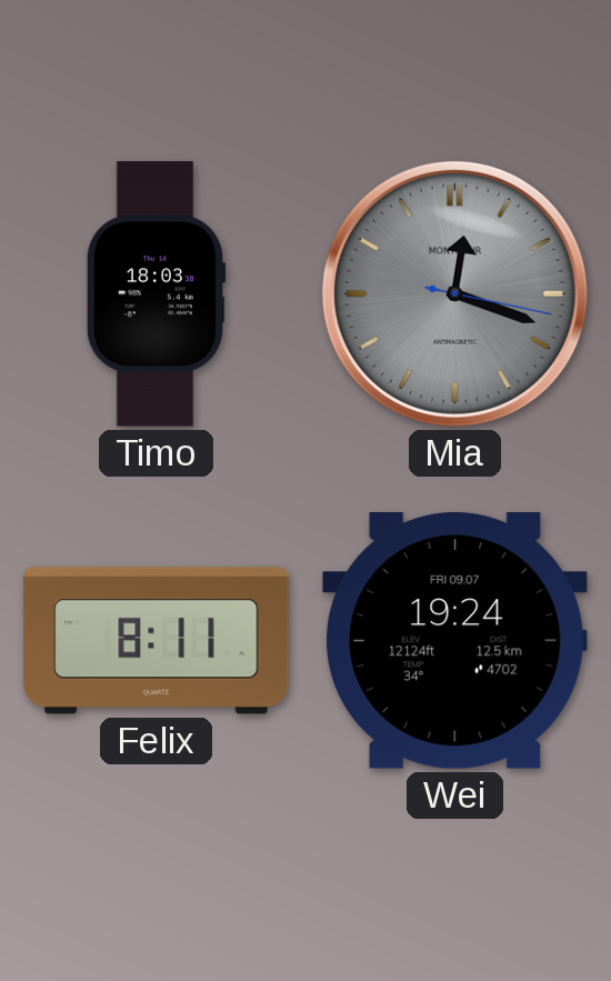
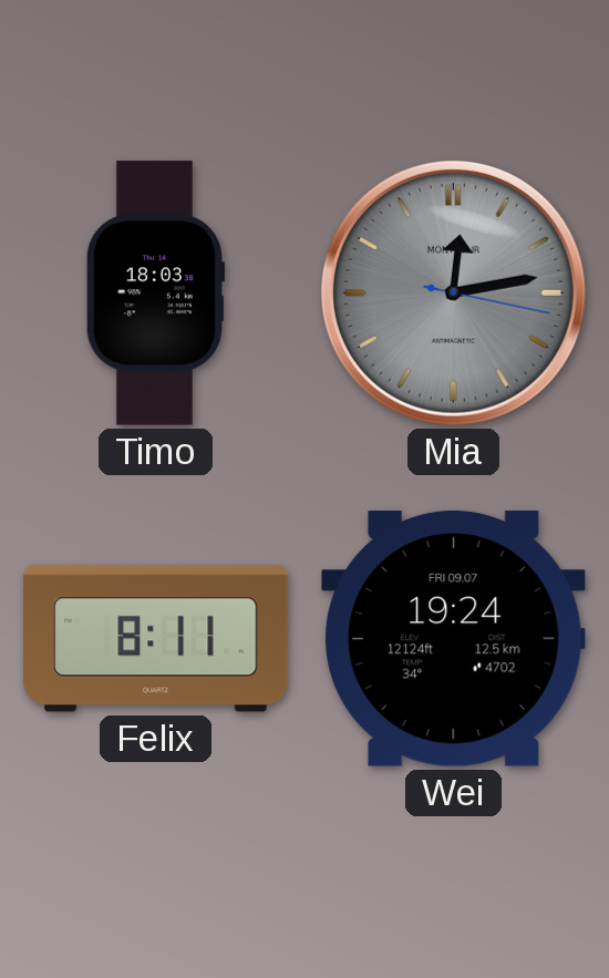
Mia: 12:18 -> 12:13
